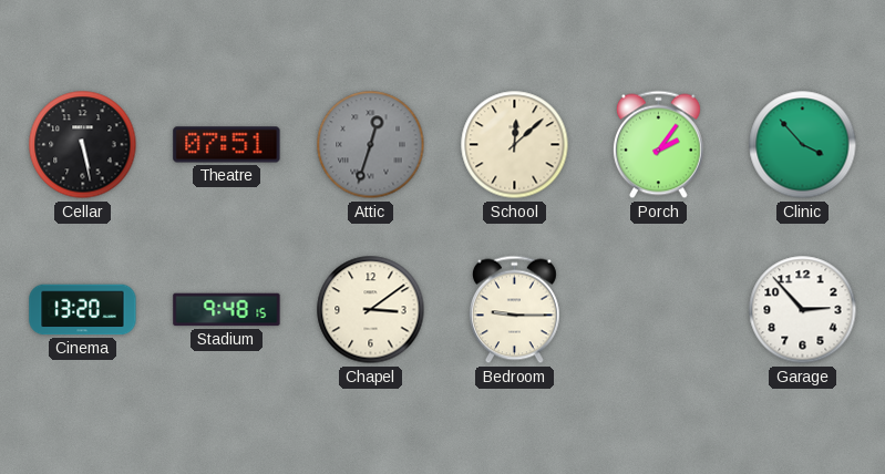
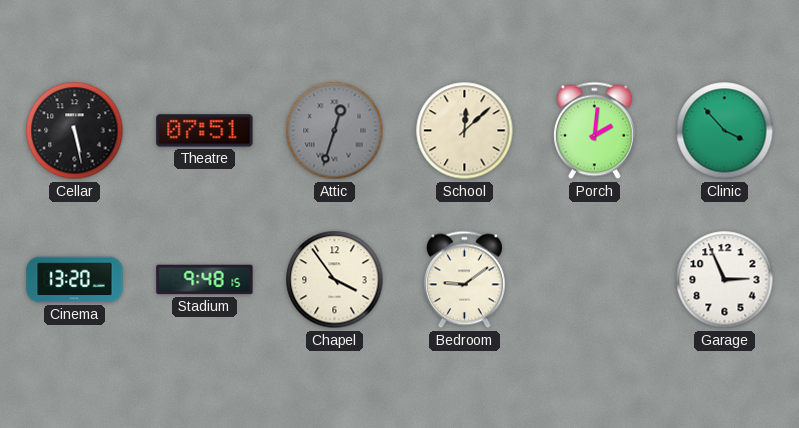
Porch: 2:06 -> 2:01
Chapel: 3:09 -> 3:54
Bedroom: 9:15 -> 9:09
Garage: 2:53 -> 2:56
